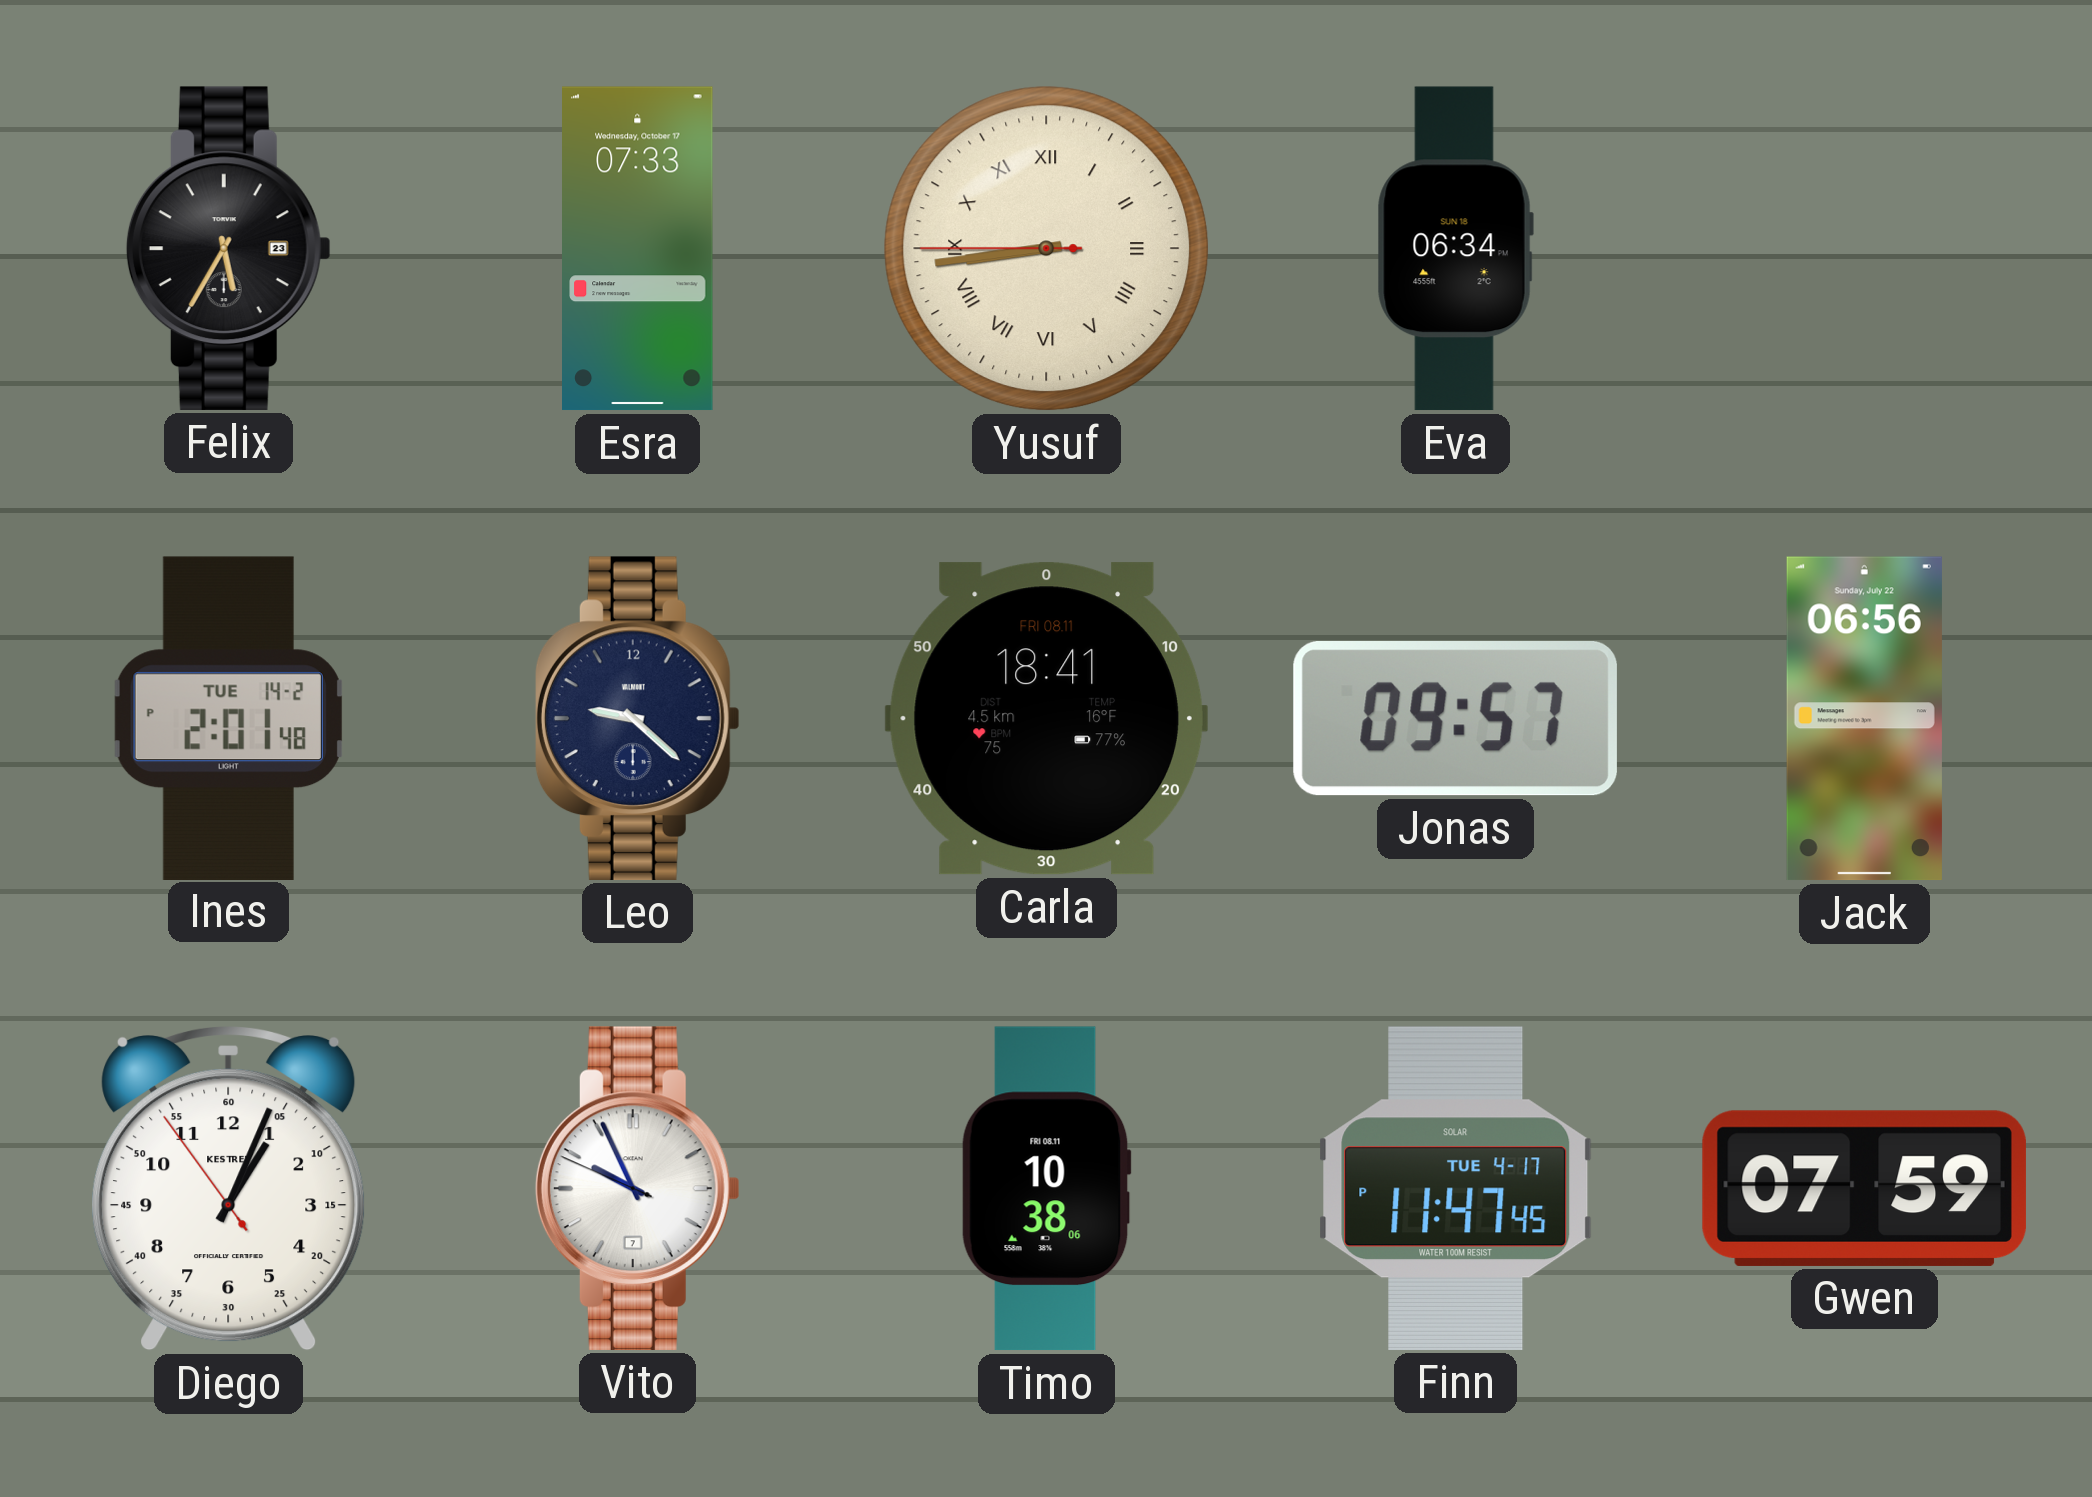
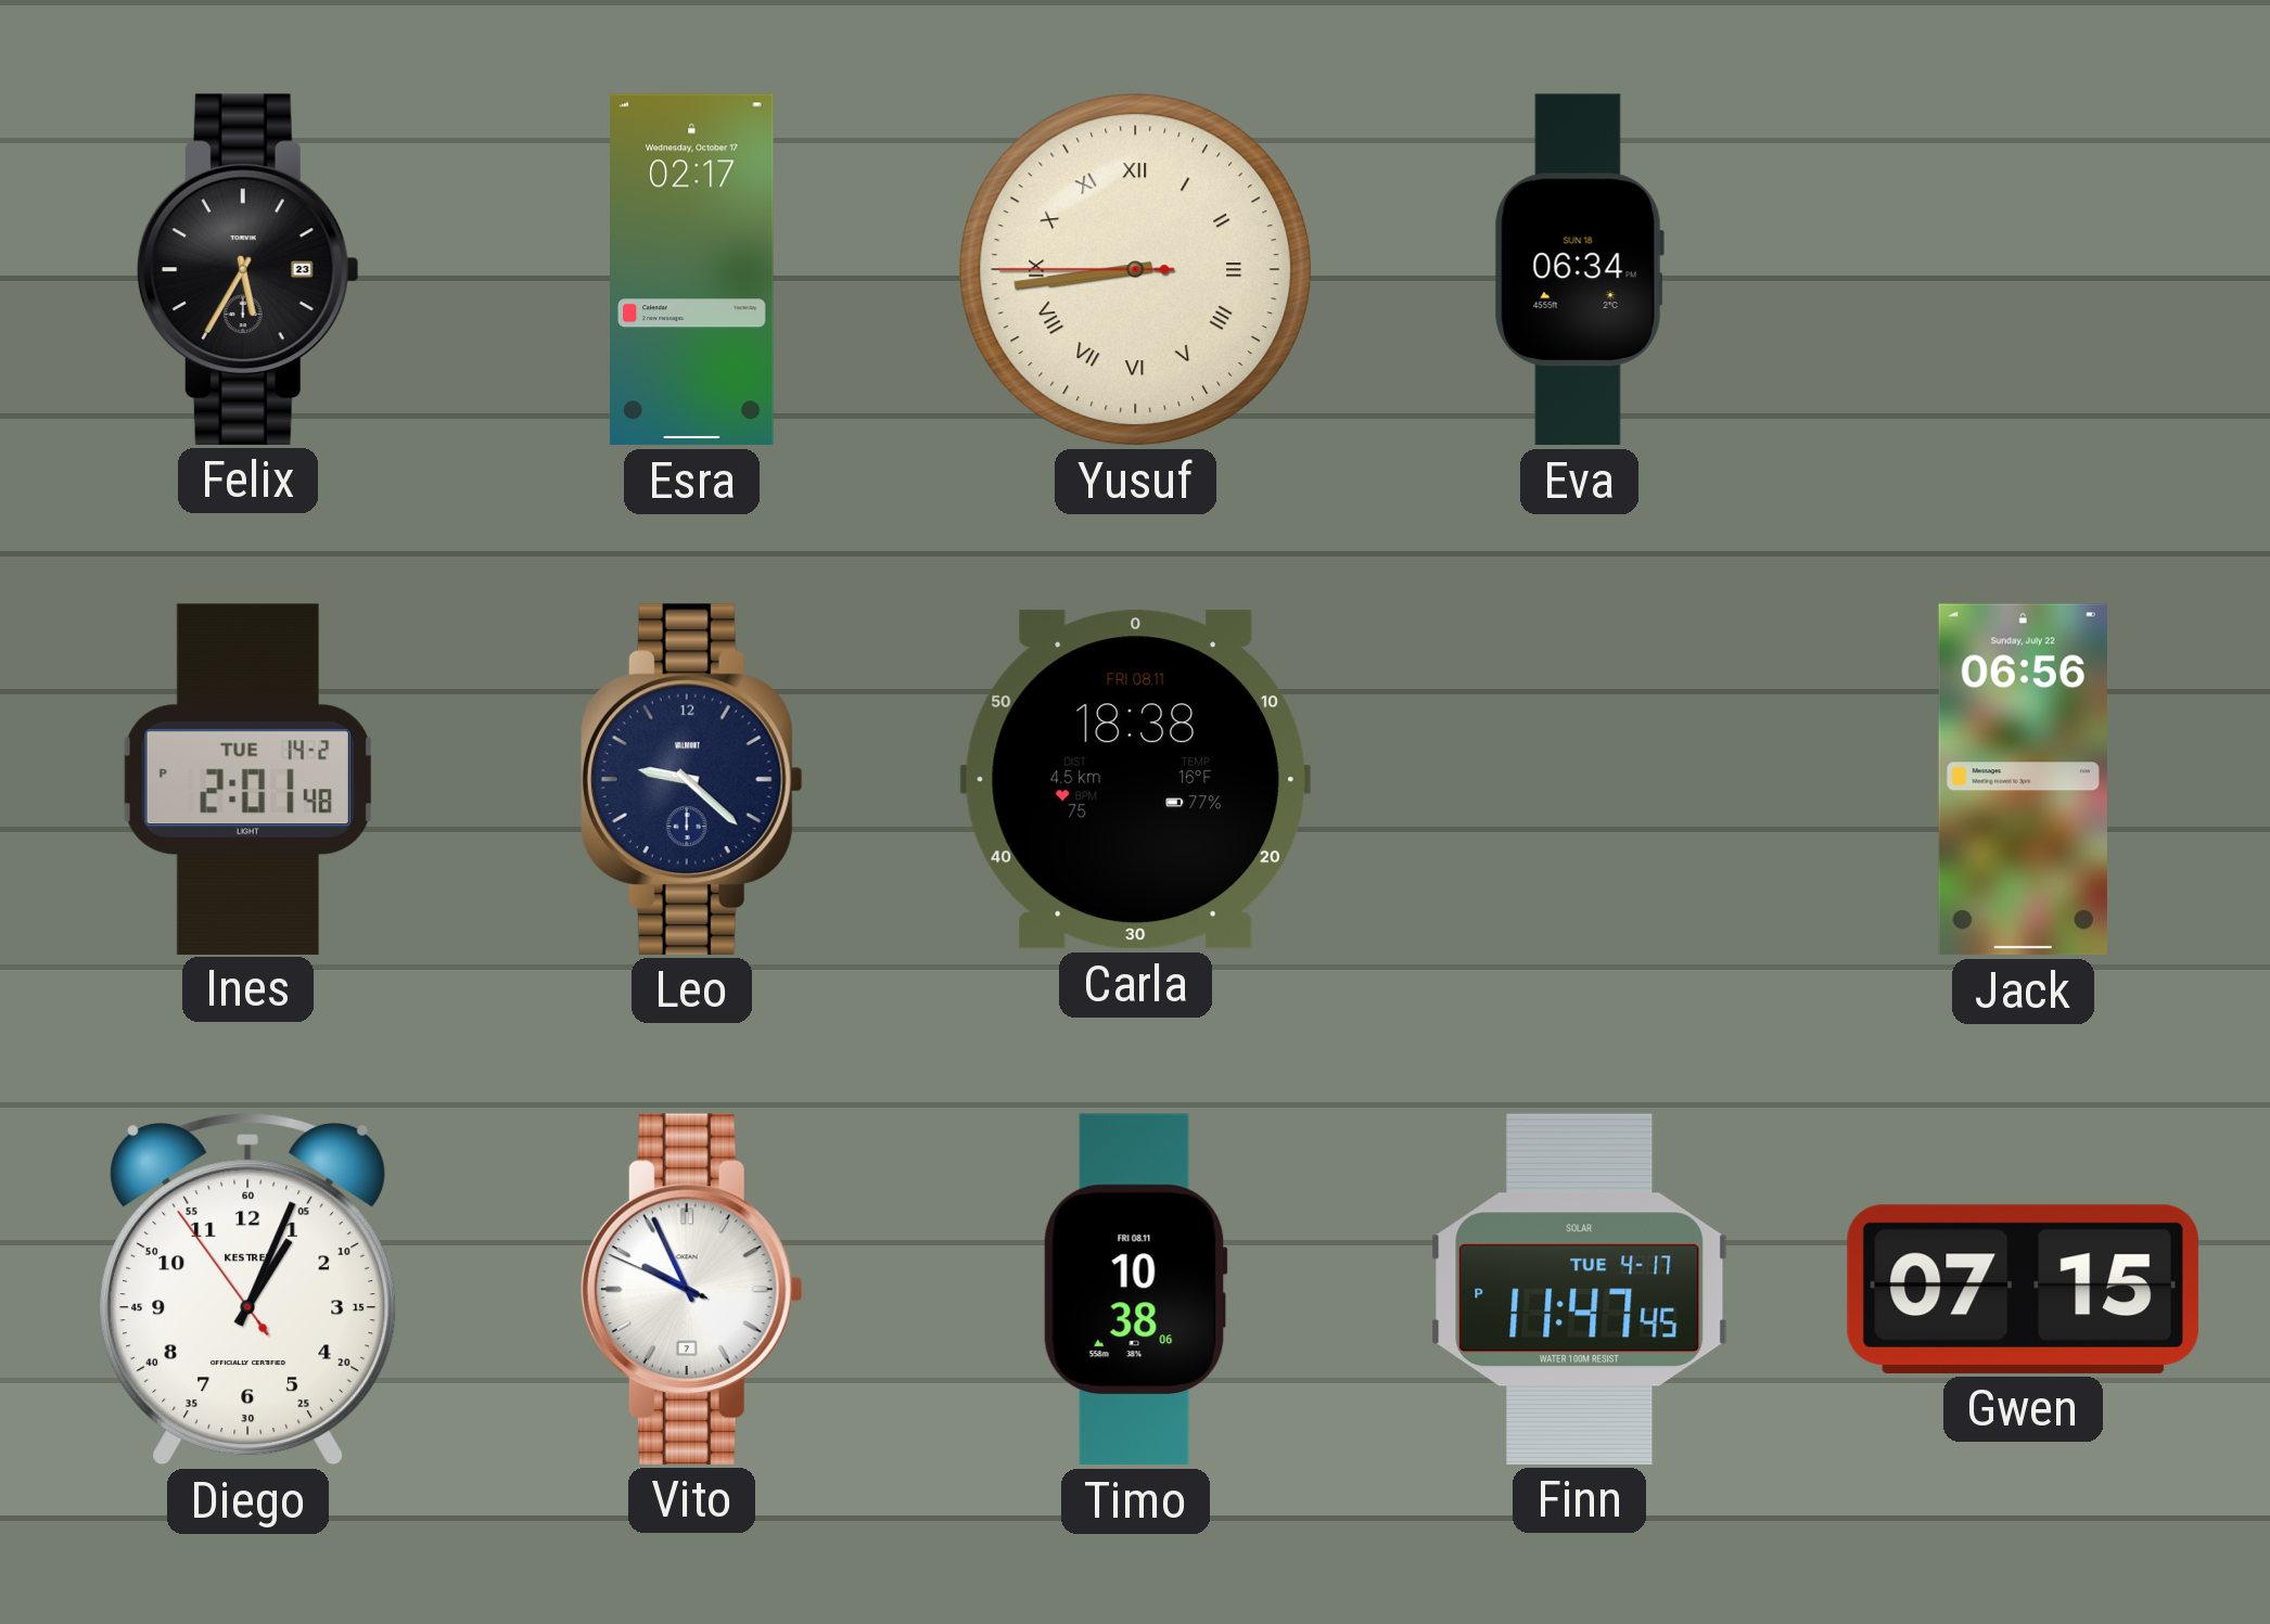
Esra: 07:33 -> 02:17
Carla: 18:41 -> 18:38
Jonas: 09:57 -> none
Gwen: 07:59 -> 07:15
